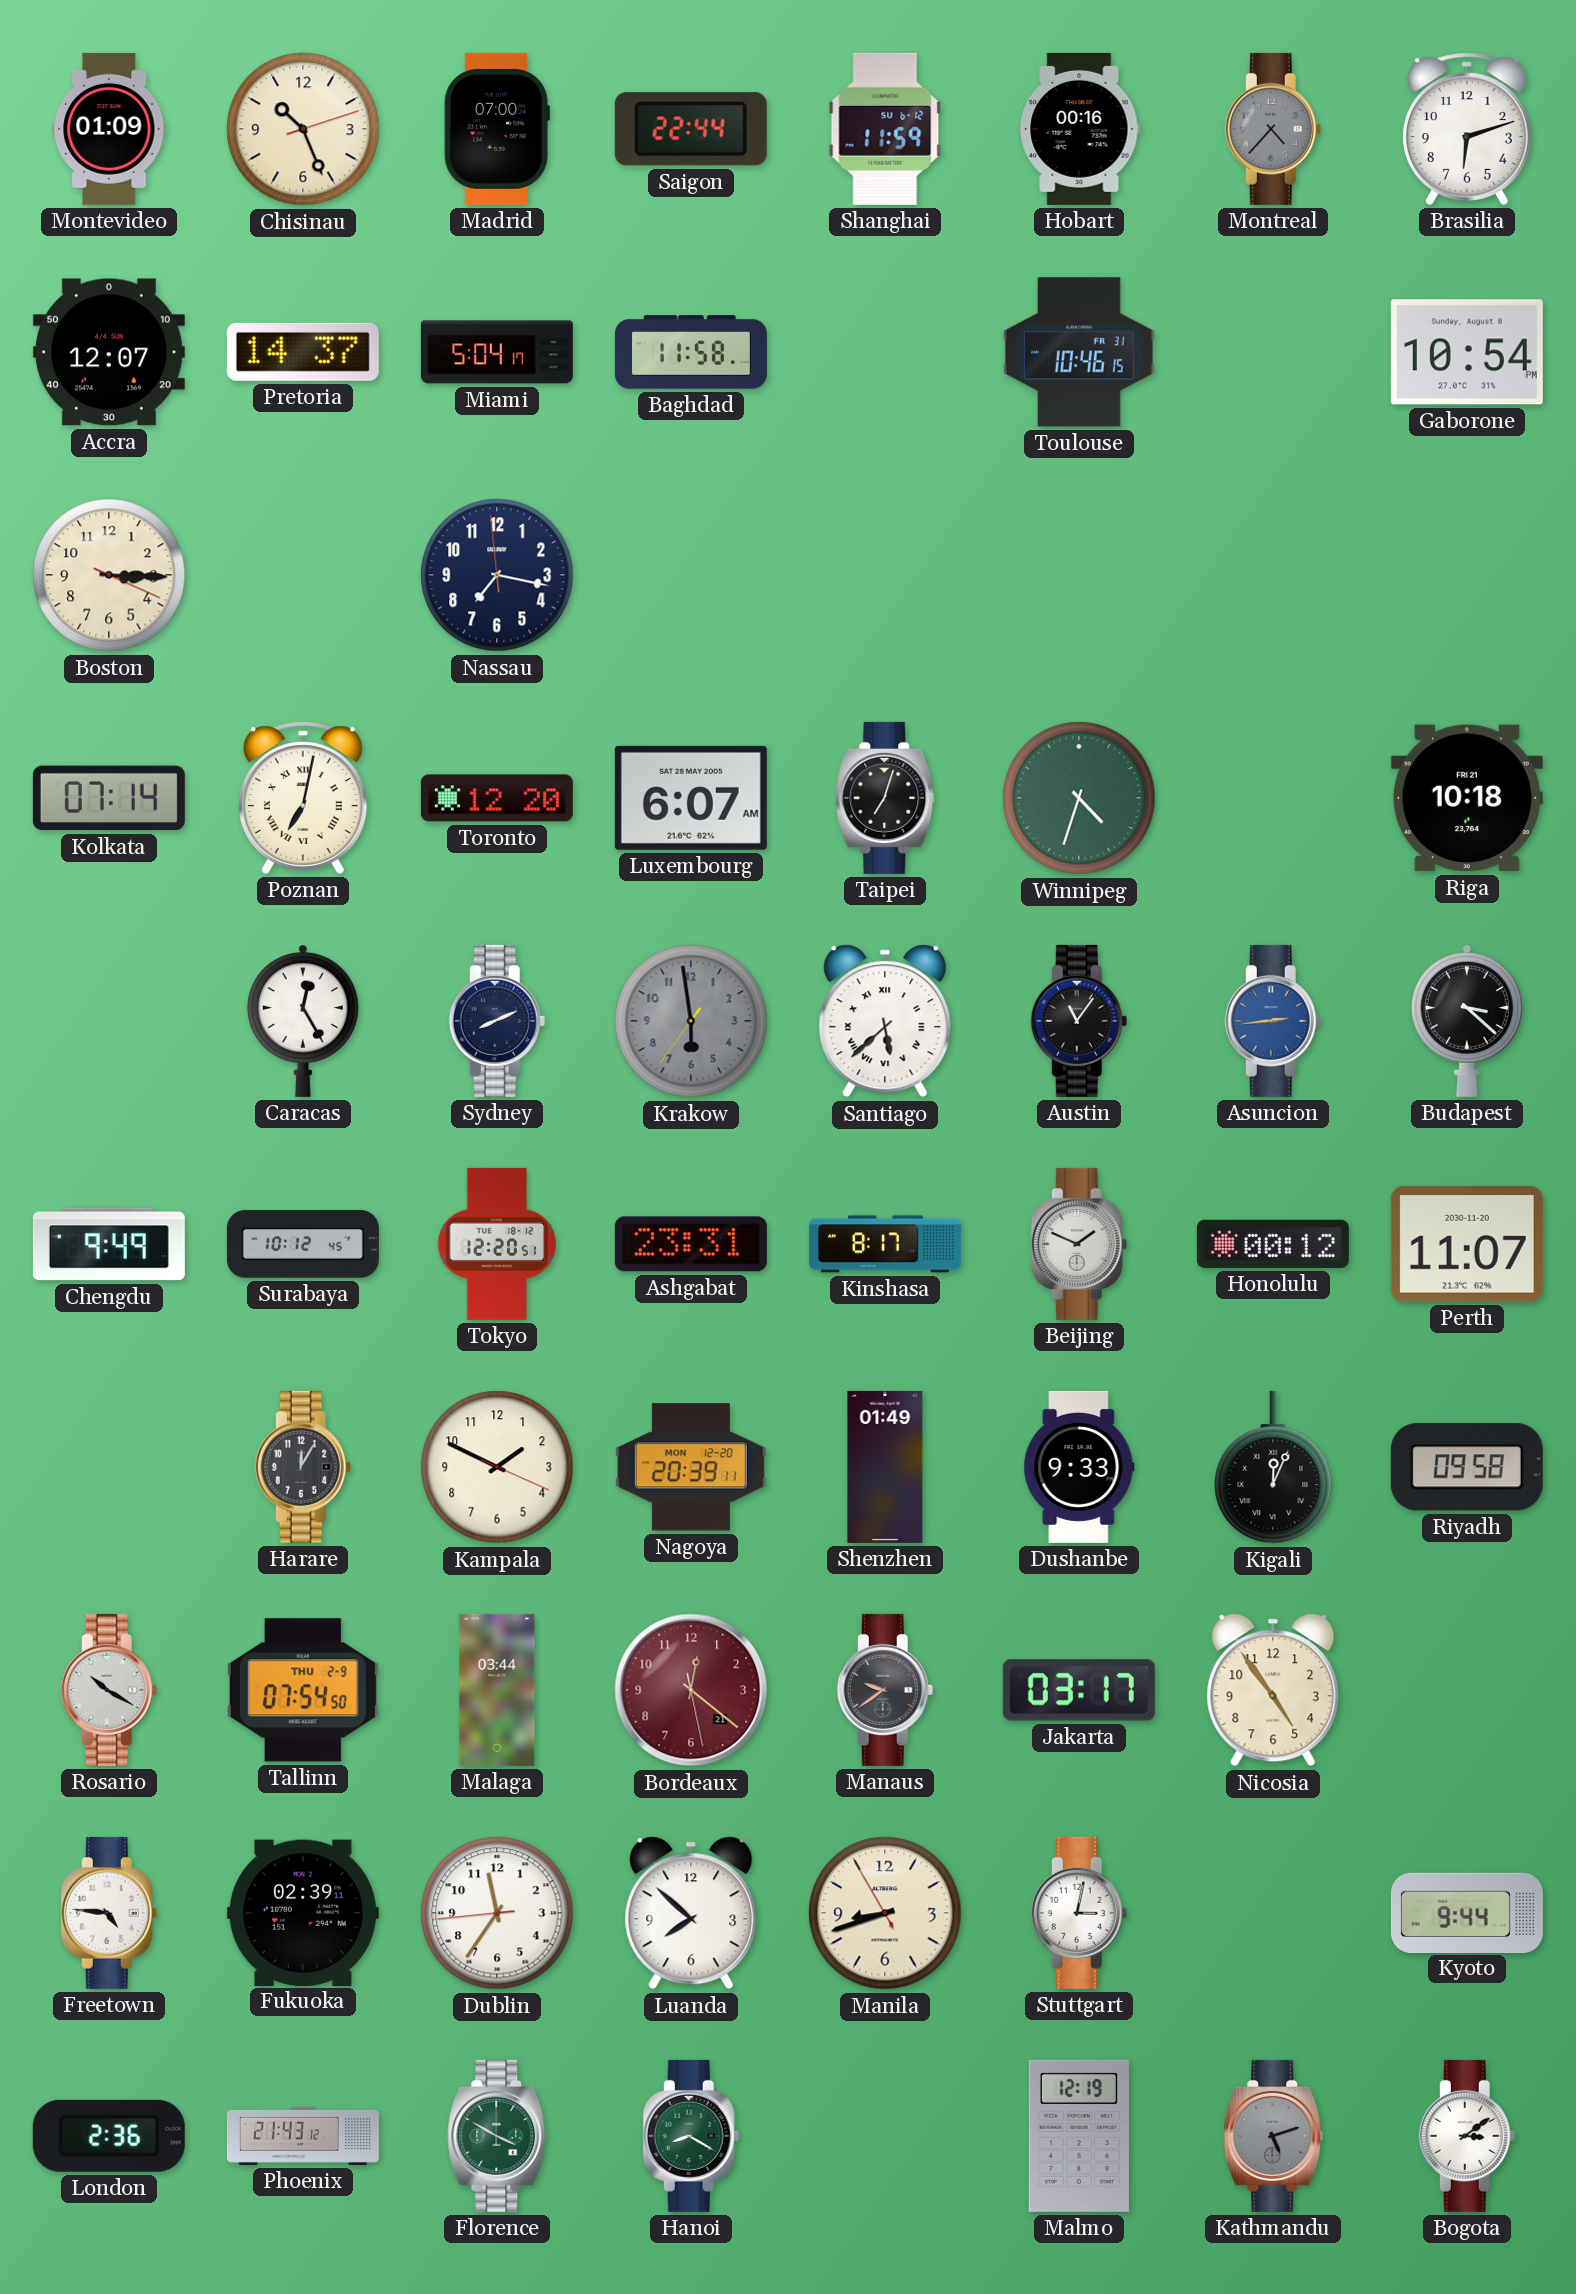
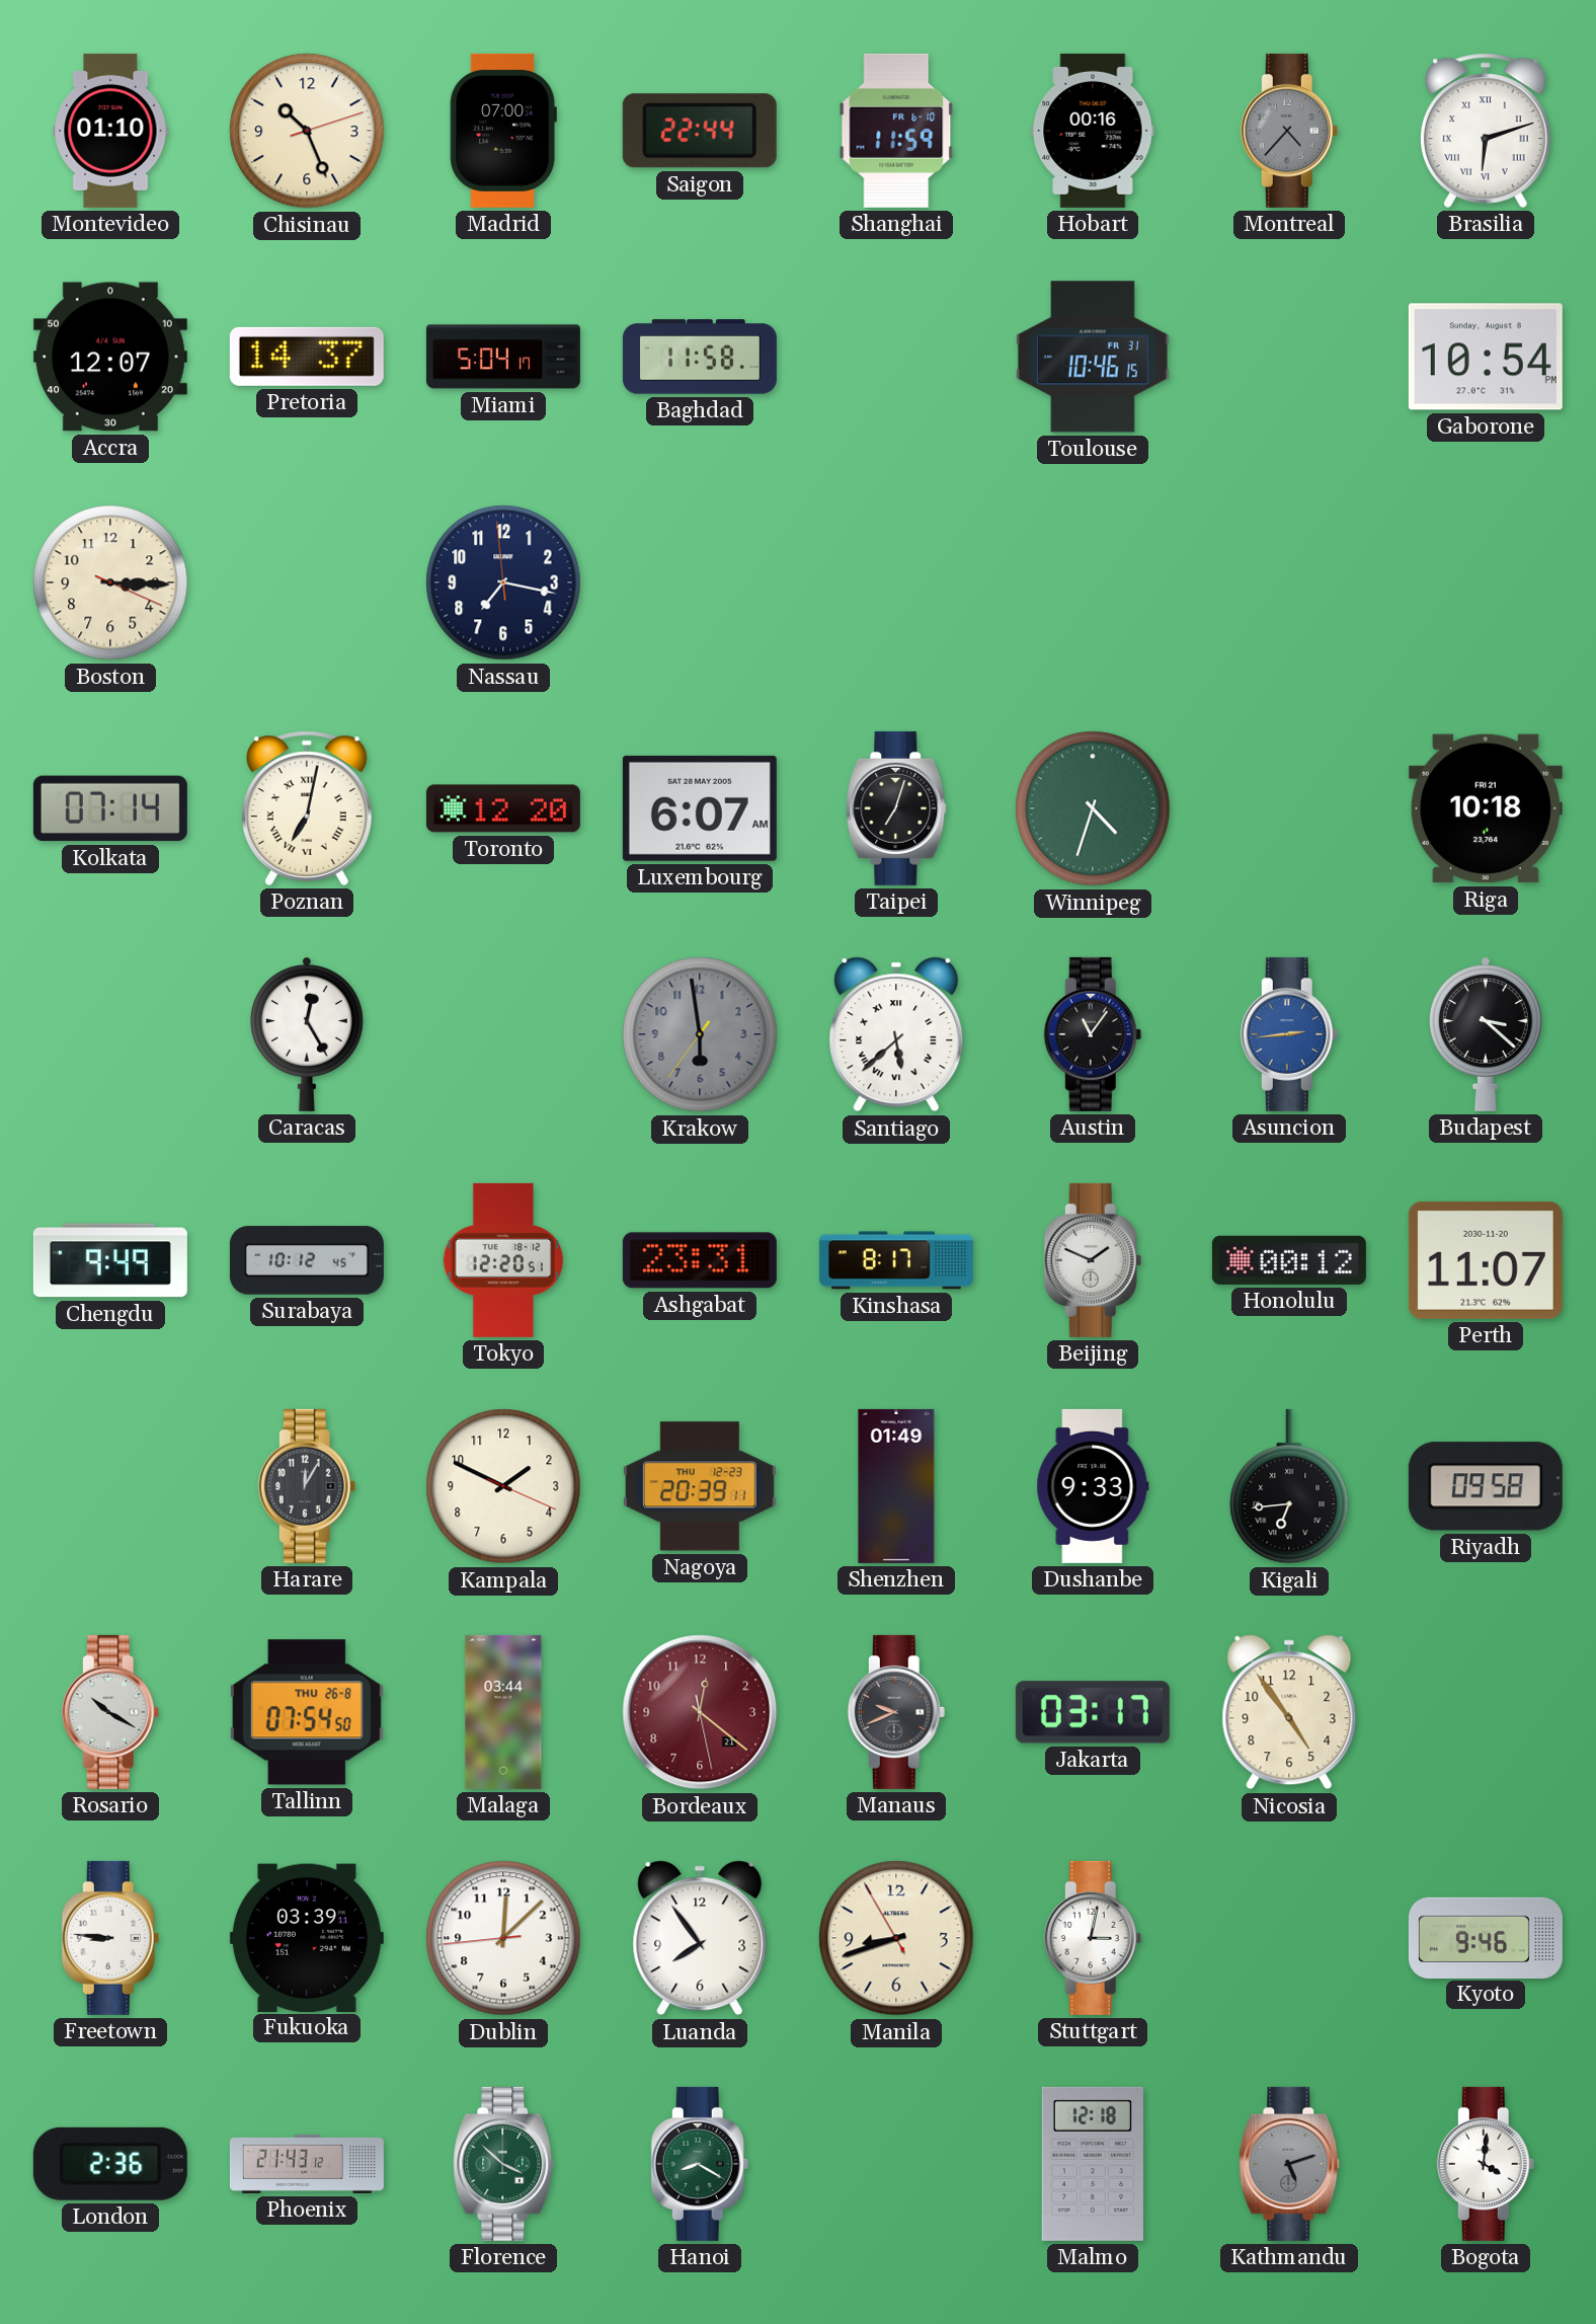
Montevideo: 01:09 -> 01:10
Shanghai date: SU 6-12 -> FR 6-10
Brasilia numerals: Arabic -> Roman
Sydney: 8:11 -> none
Nagoya date: MON 12-20 -> THU 12-23
Kigali: 12:04 -> 6:44
Tallinn date: THU 2-9 -> THU 26-8
Manaus: 9:39 -> 9:41
Freetown: 4:46 -> 8:46
Fukuoka: 02:39 -> 03:39
Dublin: 11:35 -> 12:07
Luanda: 7:52 -> 7:54
Kyoto: 9:44 -> 9:46
Florence: 3:50 -> 3:52
Malmo: 12:19 -> 12:18
Bogota: 3:09 -> 4:01
